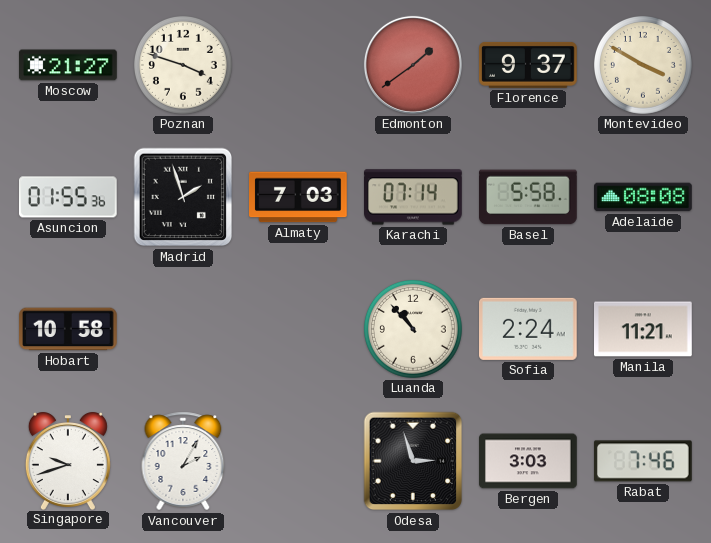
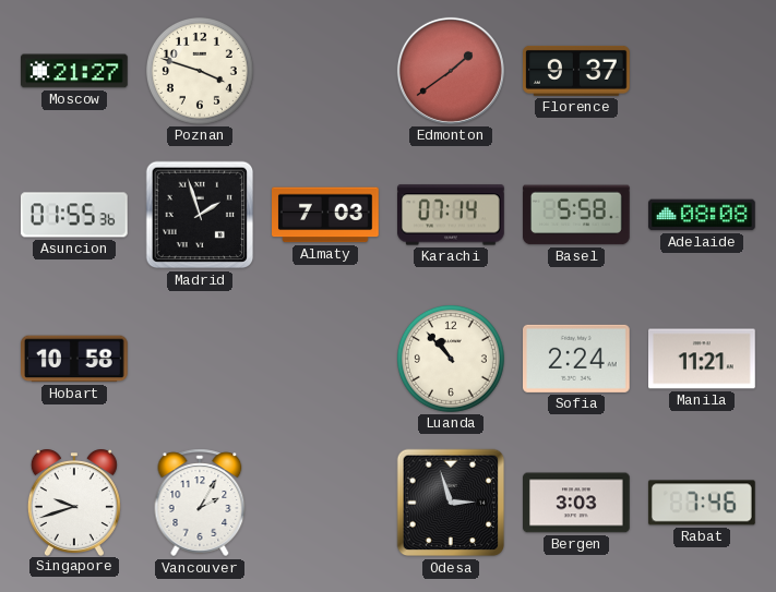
Montevideo: 3:50 -> none
